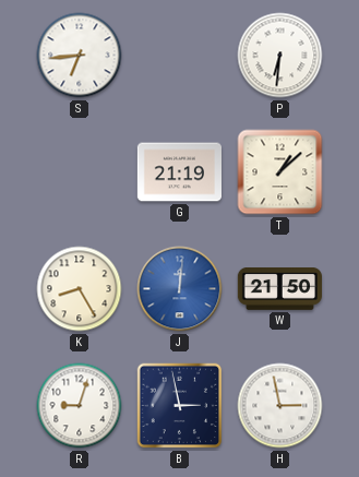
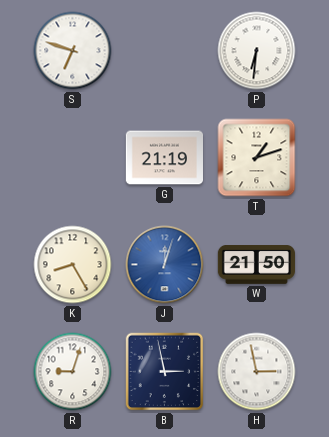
S: 6:44 -> 6:48
T: 1:08 -> 1:12
J: 12:01 -> 12:03
